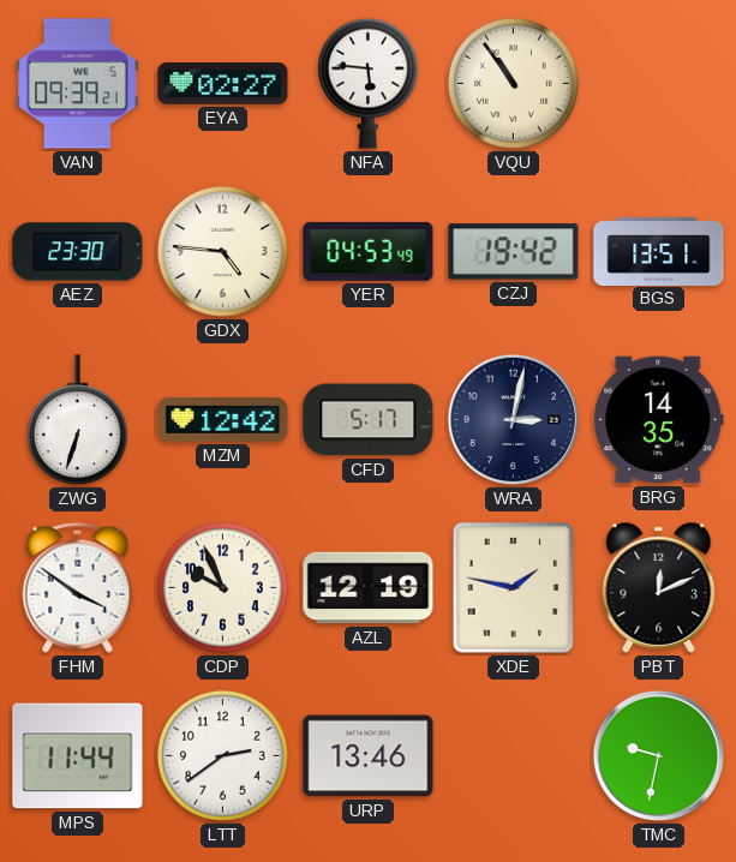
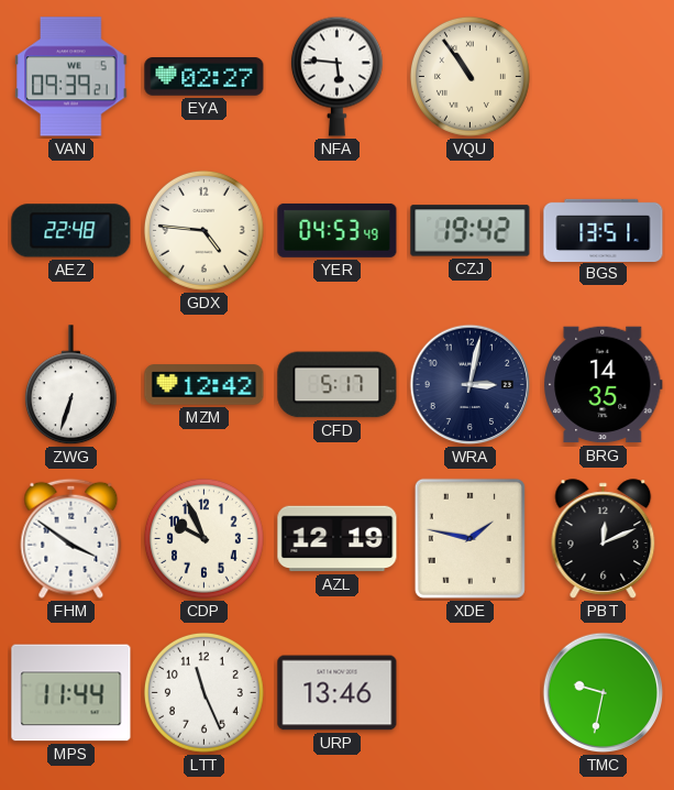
AEZ: 23:30 -> 22:48
LTT: 2:39 -> 11:26
